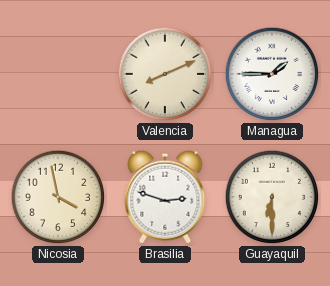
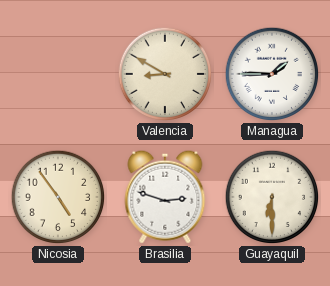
Valencia: 8:11 -> 8:50
Nicosia: 3:58 -> 4:54
